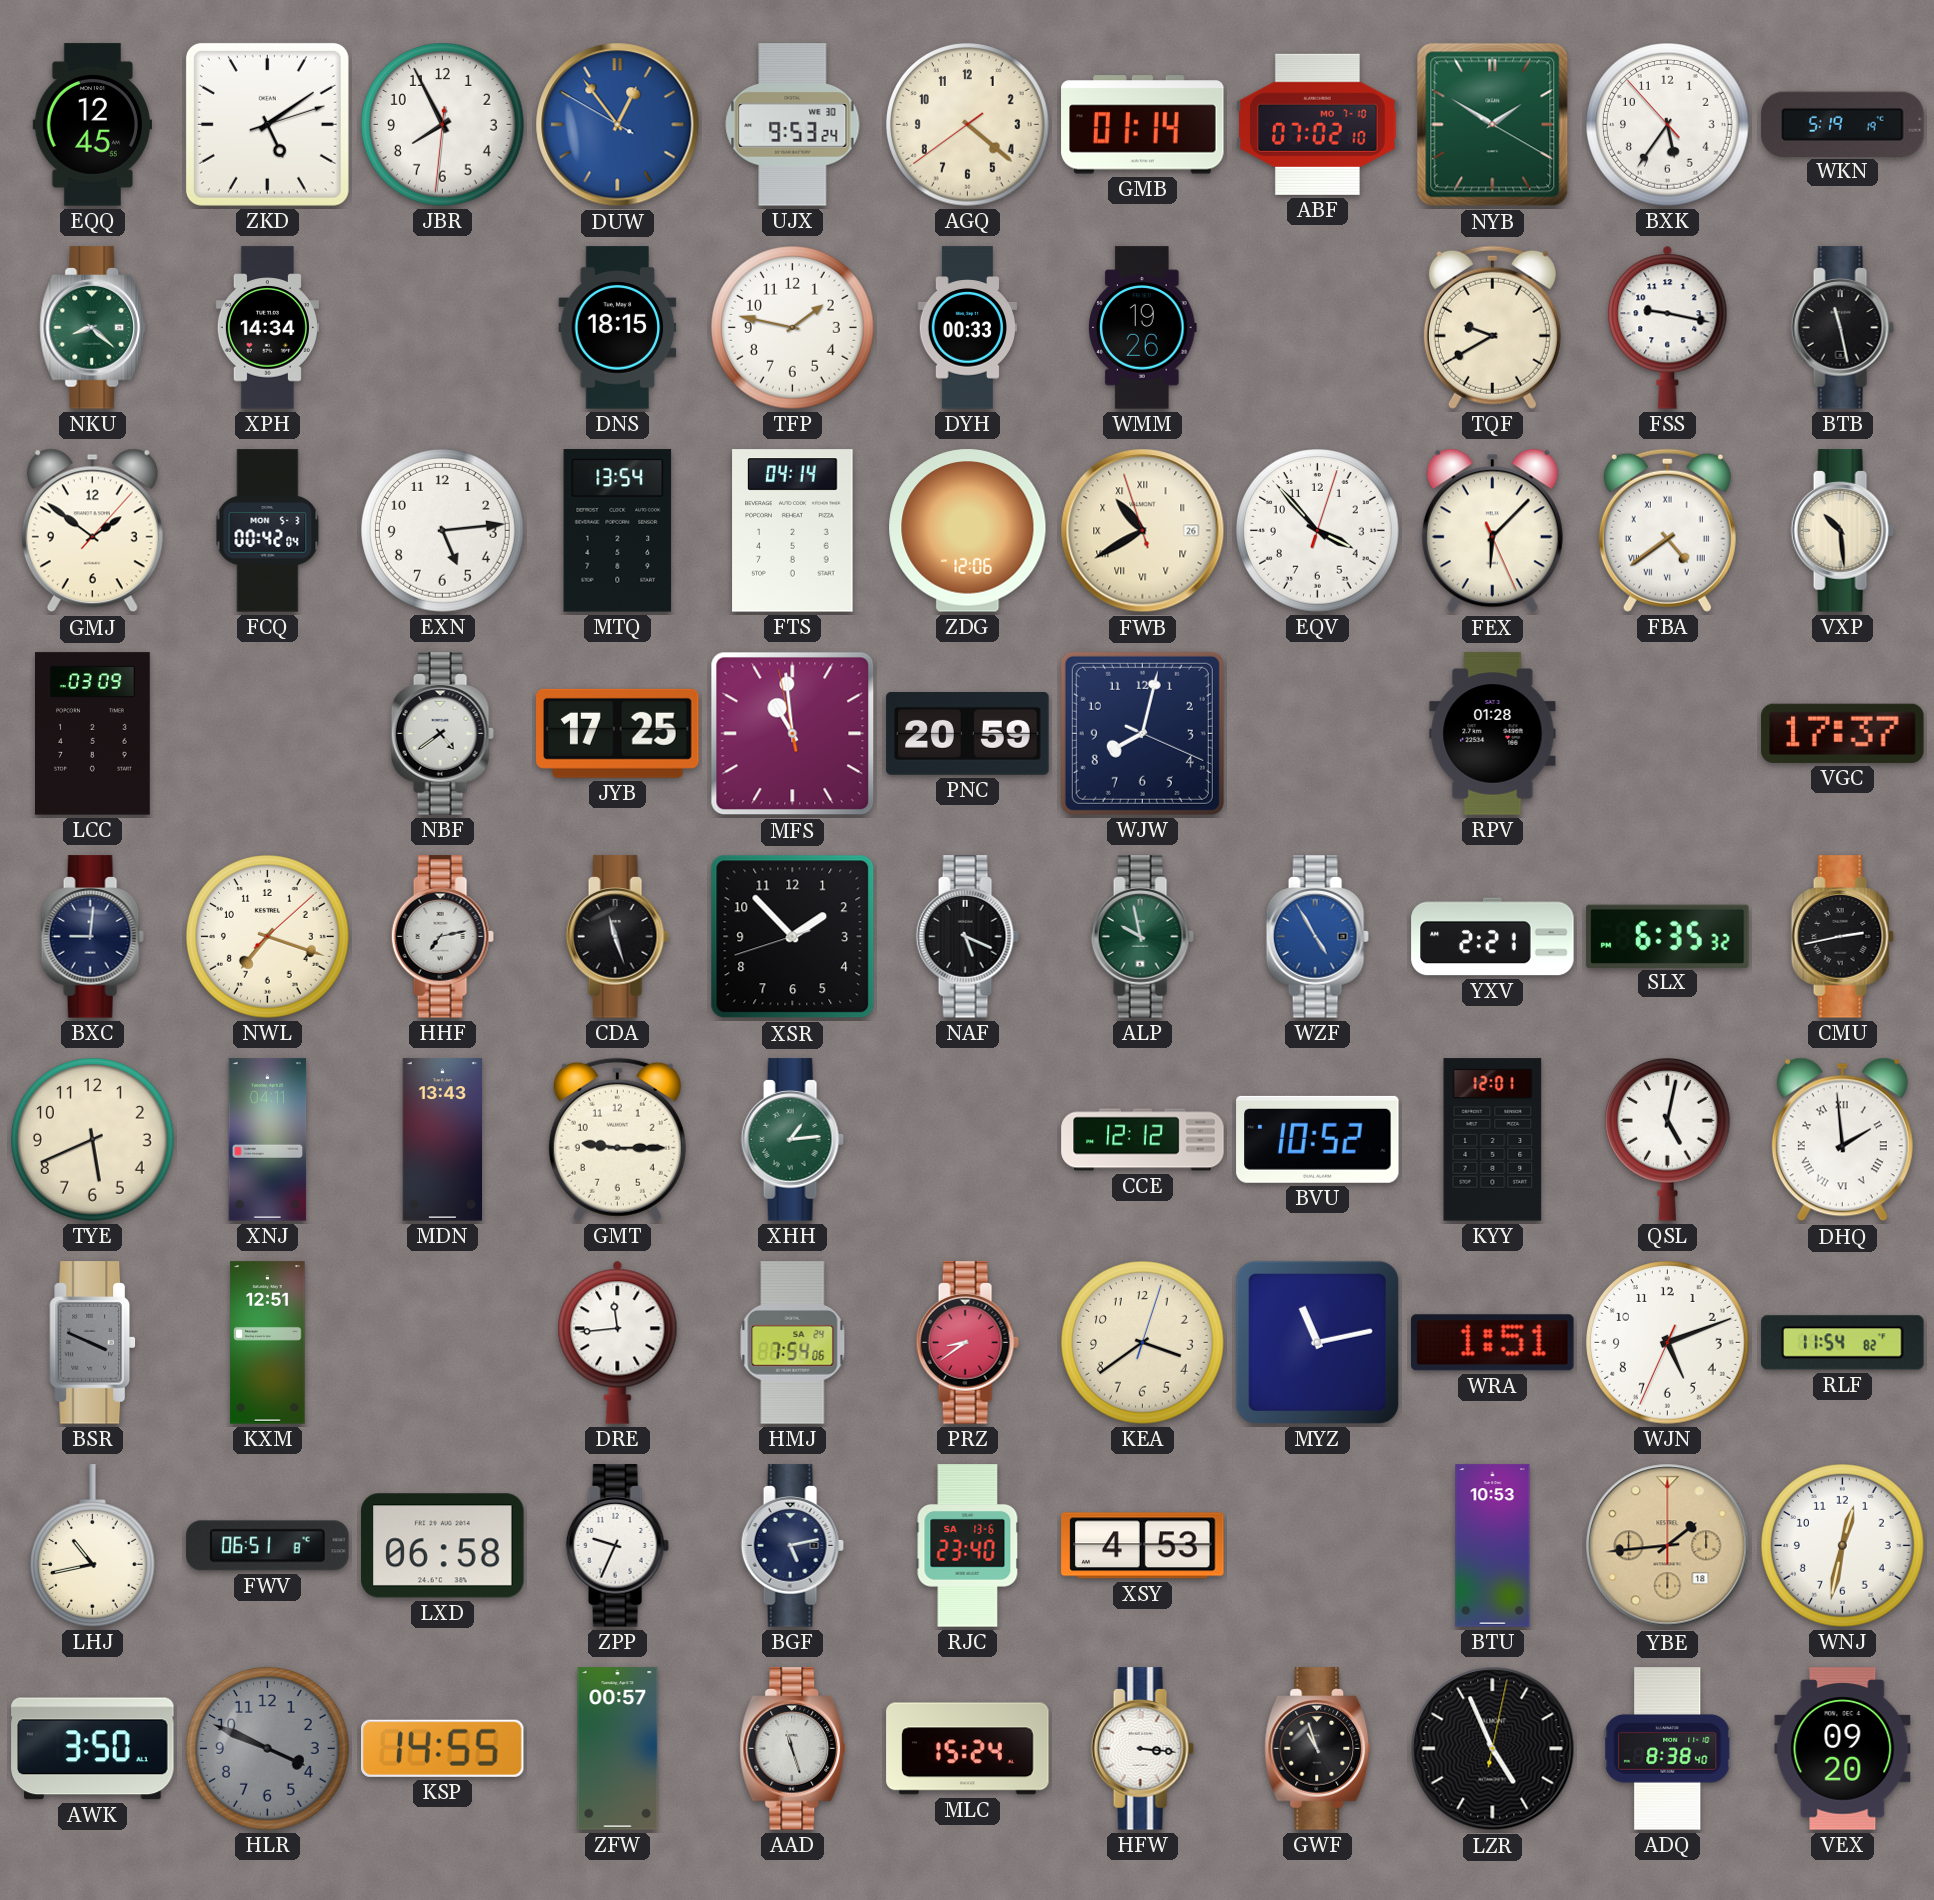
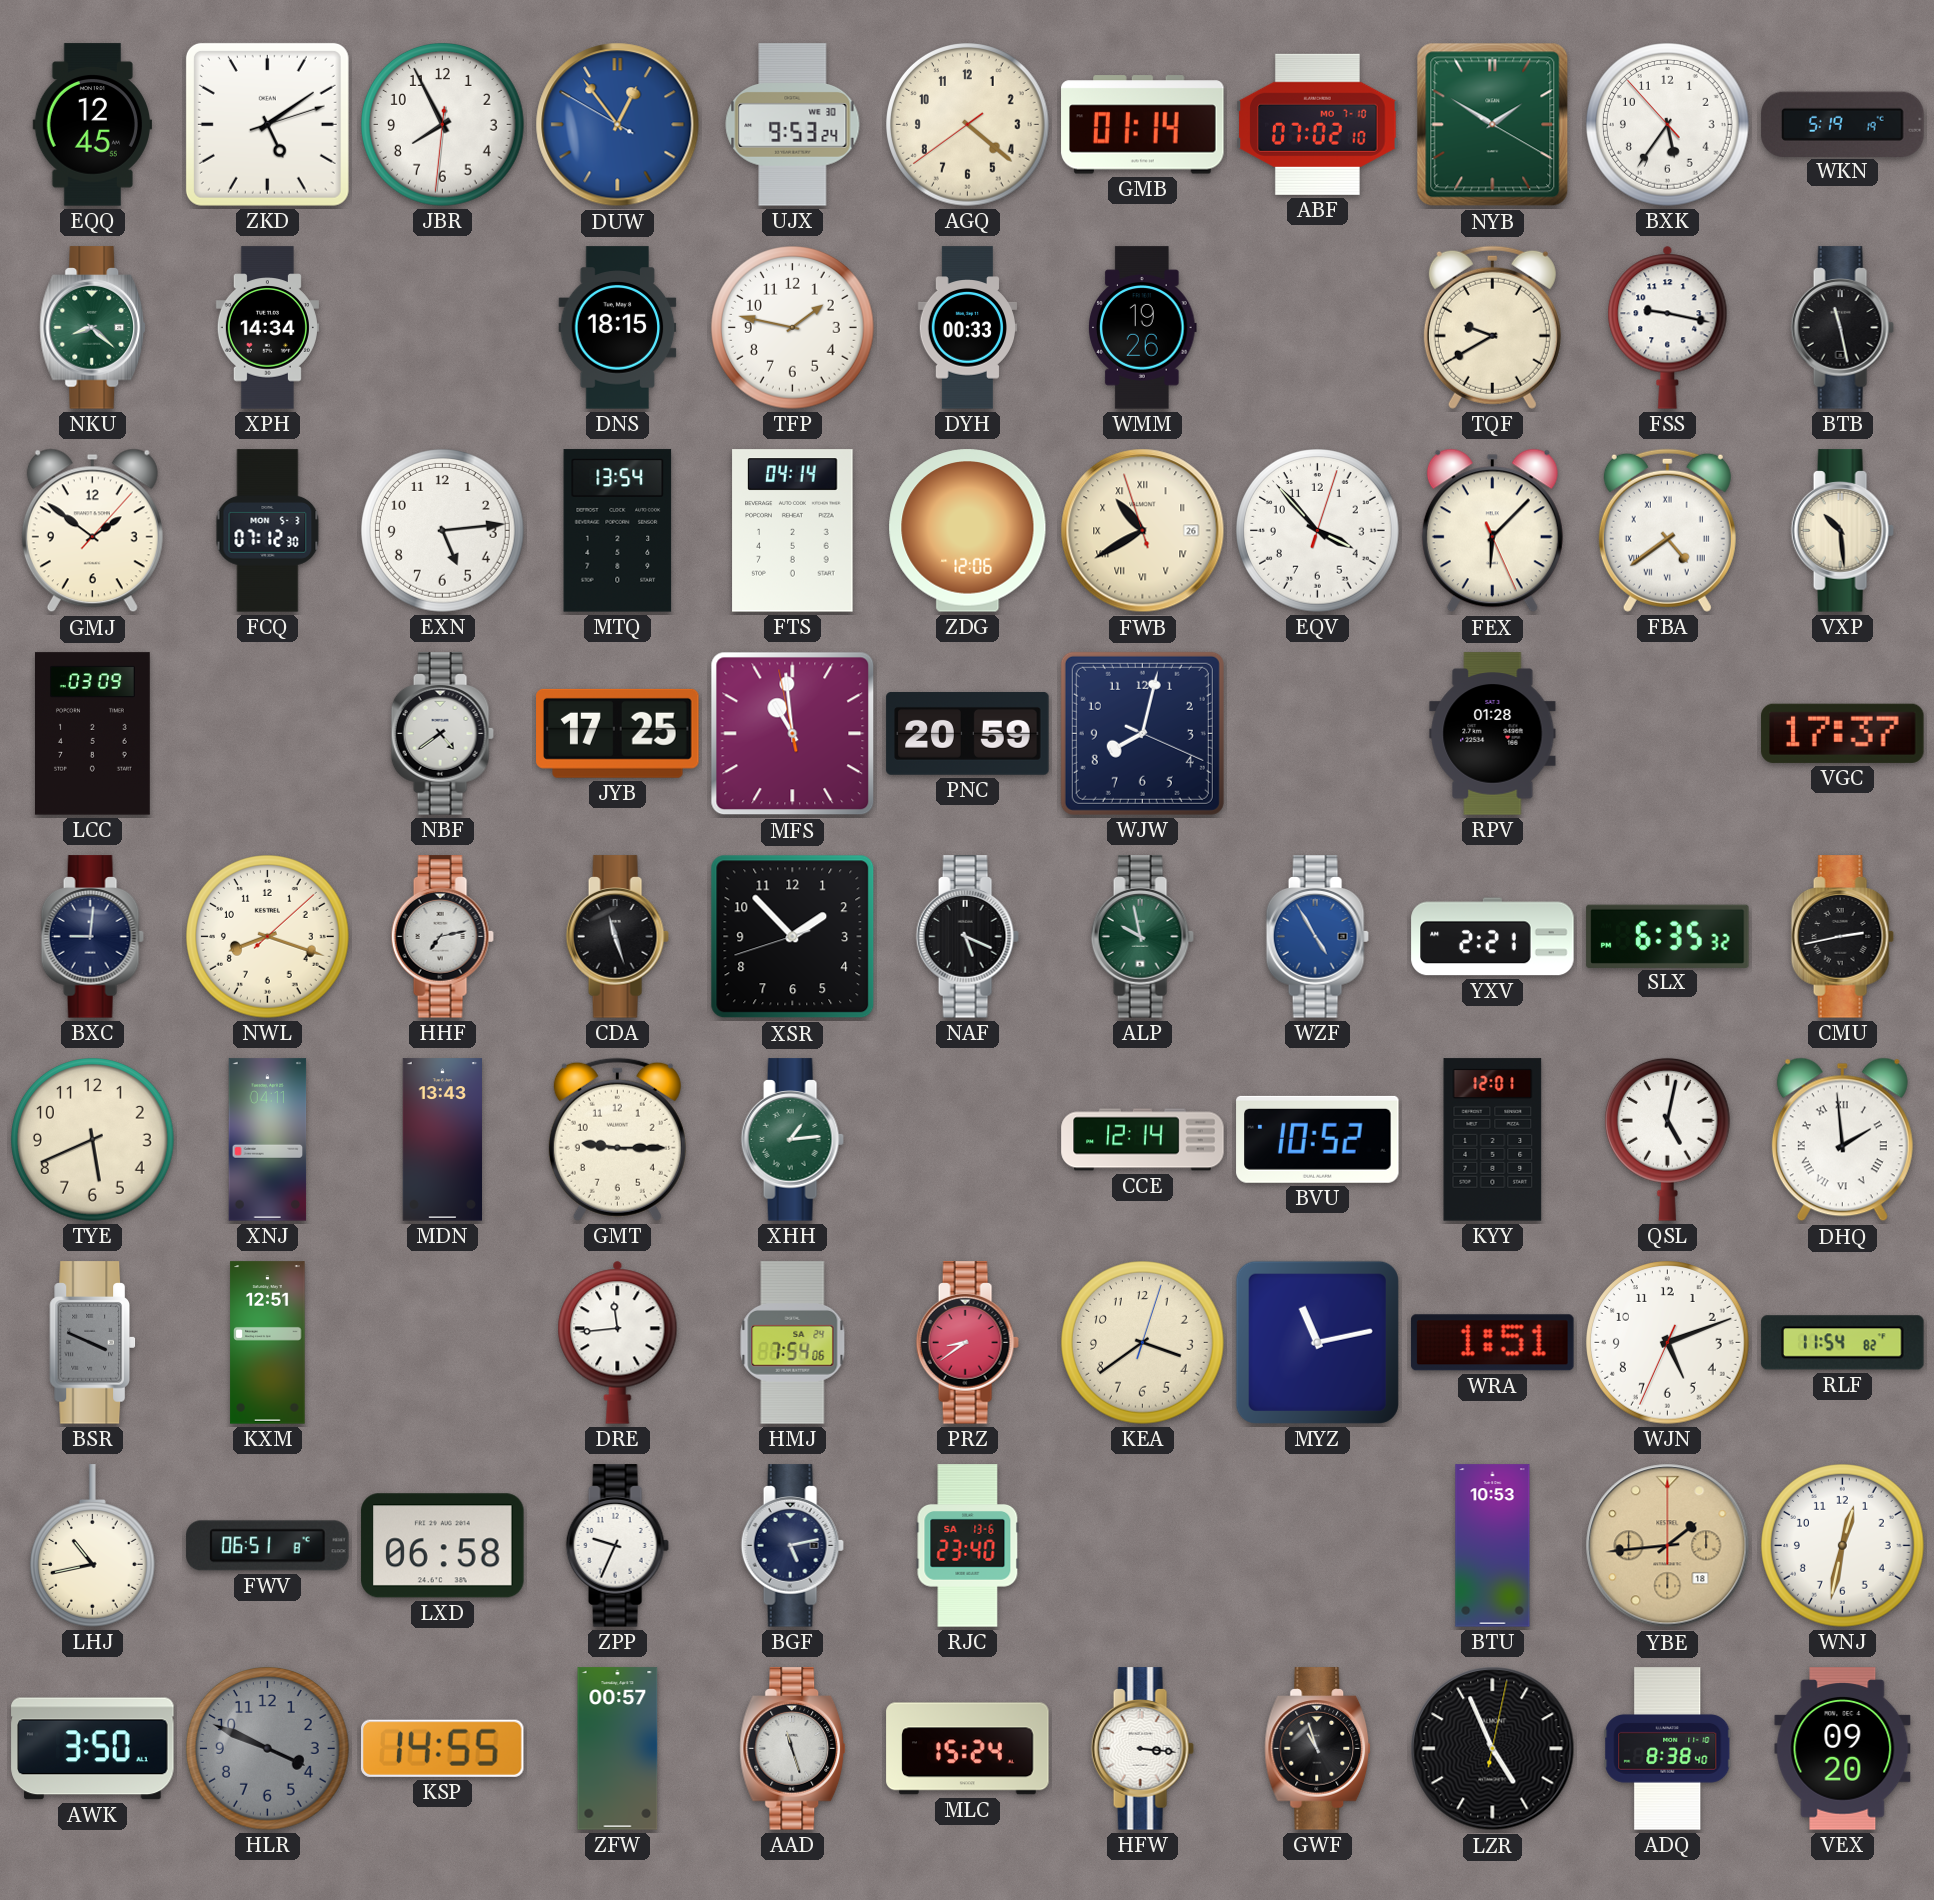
FCQ: 00:42 -> 07:12
NWL: 7:18 -> 8:18
CCE: 12:12 -> 12:14
XSY: 4:53 -> none
